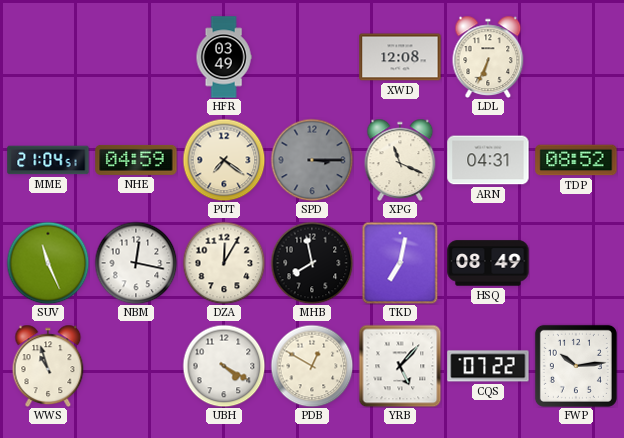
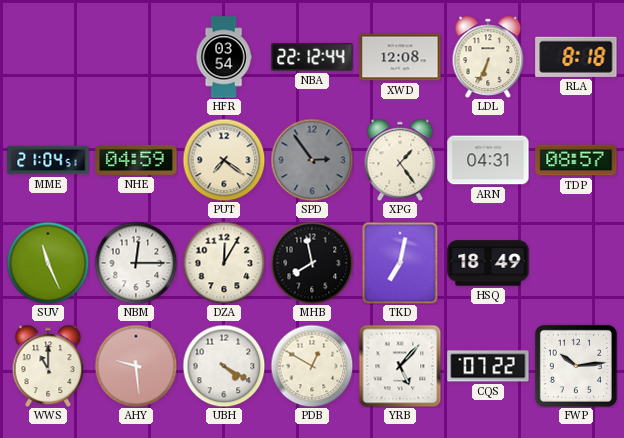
HFR: 03:49 -> 03:54
NBA: none -> 22:12
RLA: none -> 8:18
SPD: 3:15 -> 2:54
XPG: 11:19 -> 1:24
TDP: 08:52 -> 08:57
NBM: 12:17 -> 12:15
HSQ: 08:49 -> 18:49
WWS: 10:57 -> 11:00
AHY: none -> 9:29
